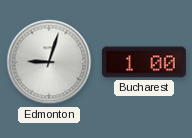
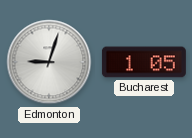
Bucharest: 1:00 -> 1:05
